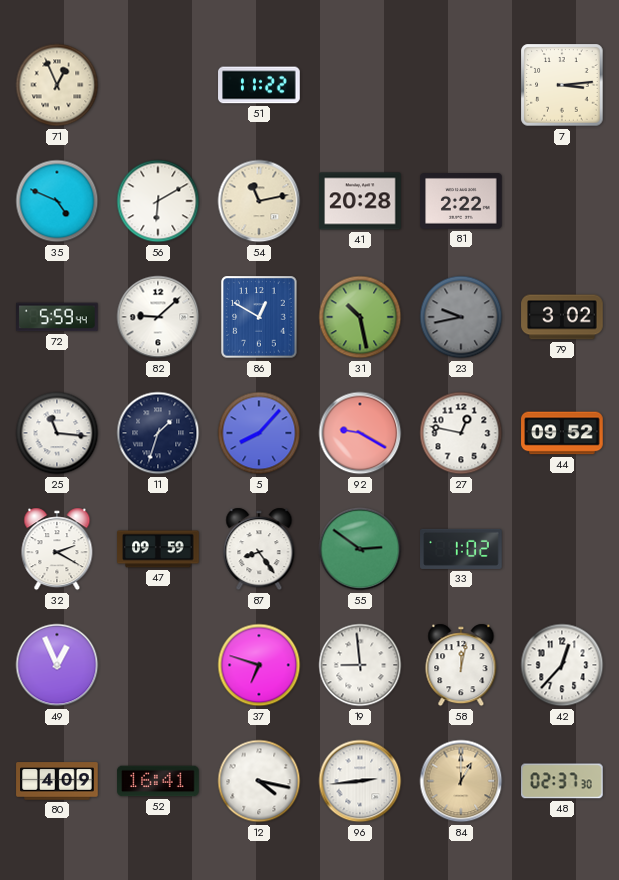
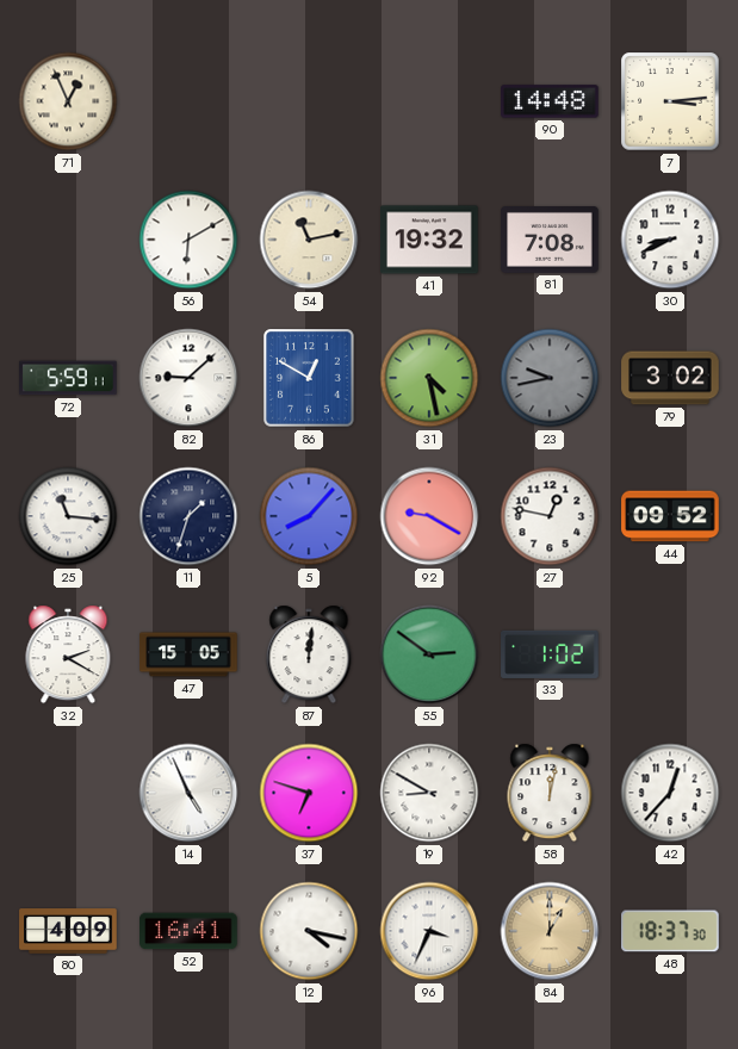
51: 11:22 -> none
90: none -> 14:48
35: 4:49 -> none
41: 20:28 -> 19:32
81: 2:22 -> 7:08
30: none -> 8:41
72: 5:59:44 -> 5:59:11
31: 10:28 -> 4:28
47: 09:59 -> 15:05
87: 8:24 -> 12:01
49: 12:56 -> none
14: none -> 4:56
19: 8:59 -> 8:50
96: 2:44 -> 3:34
48: 02:37 -> 18:37
